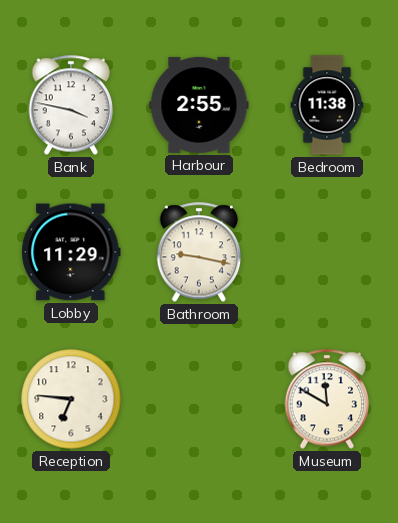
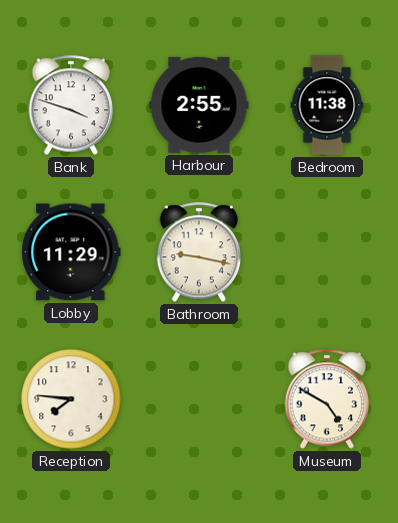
Bank: 3:47 -> 3:48
Reception: 6:46 -> 7:46
Museum: 11:50 -> 4:50
